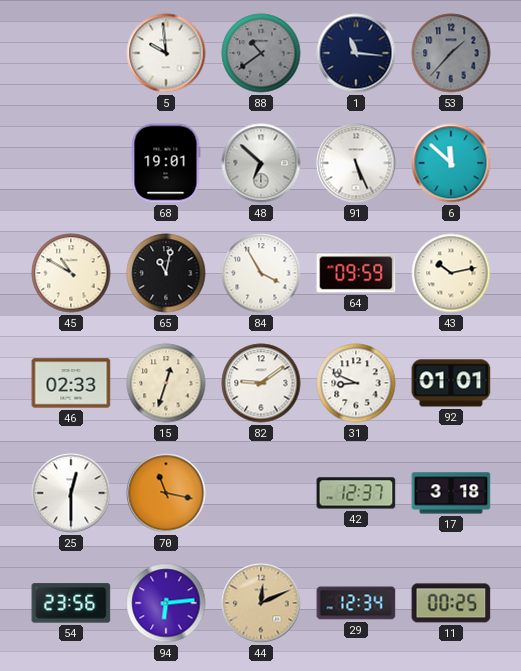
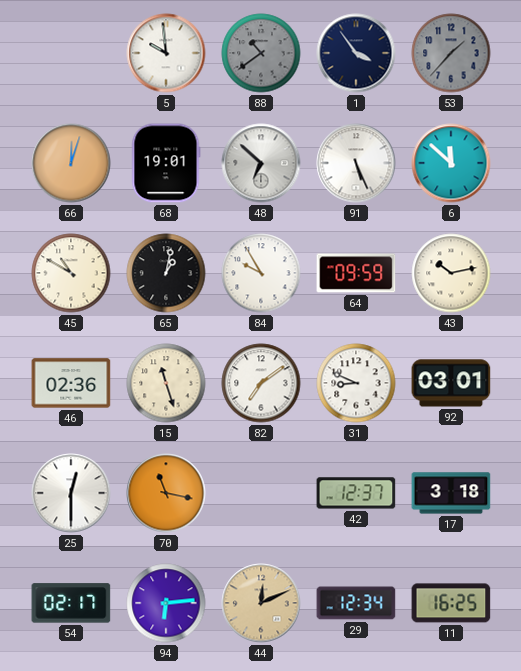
1: 11:16 -> 3:54
66: none -> 12:03
65: 11:02 -> 1:02
84: 3:55 -> 9:55
46: 02:33 -> 02:36
15: 12:33 -> 11:27
82: 9:09 -> 7:09
92: 01:01 -> 03:01
54: 23:56 -> 02:17
11: 00:25 -> 16:25
